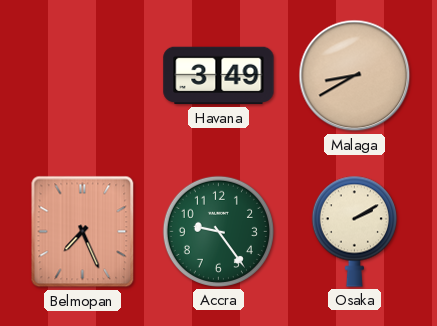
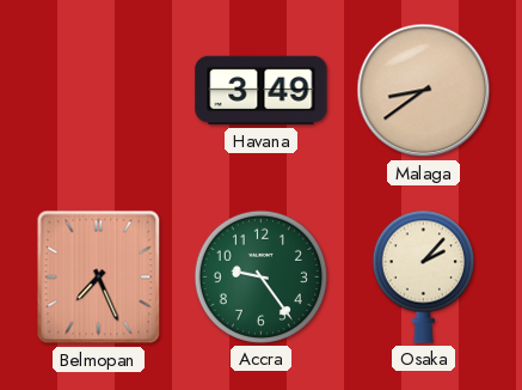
Malaga: 8:40 -> 8:39
Osaka: 2:10 -> 2:07
